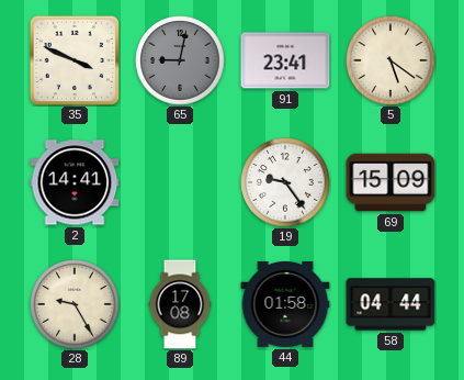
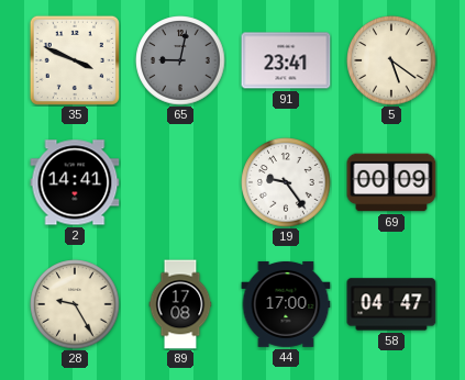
69: 15:09 -> 00:09
44: 01:58 -> 17:00
58: 04:44 -> 04:47
